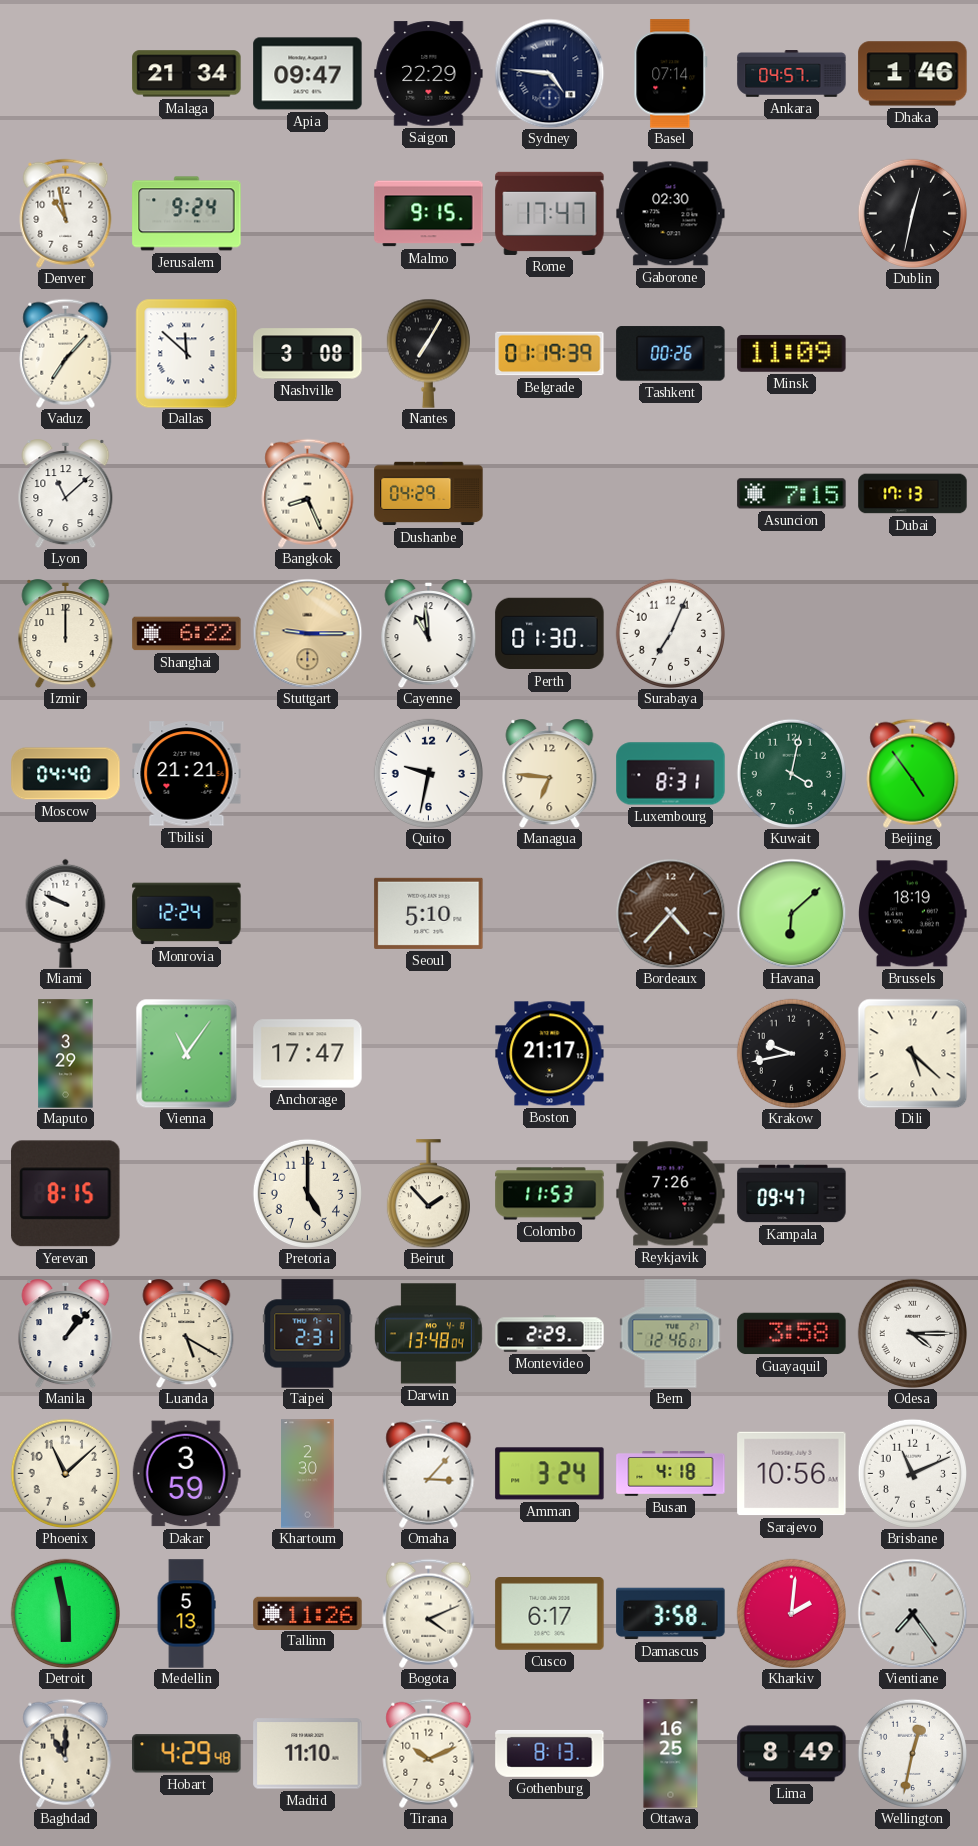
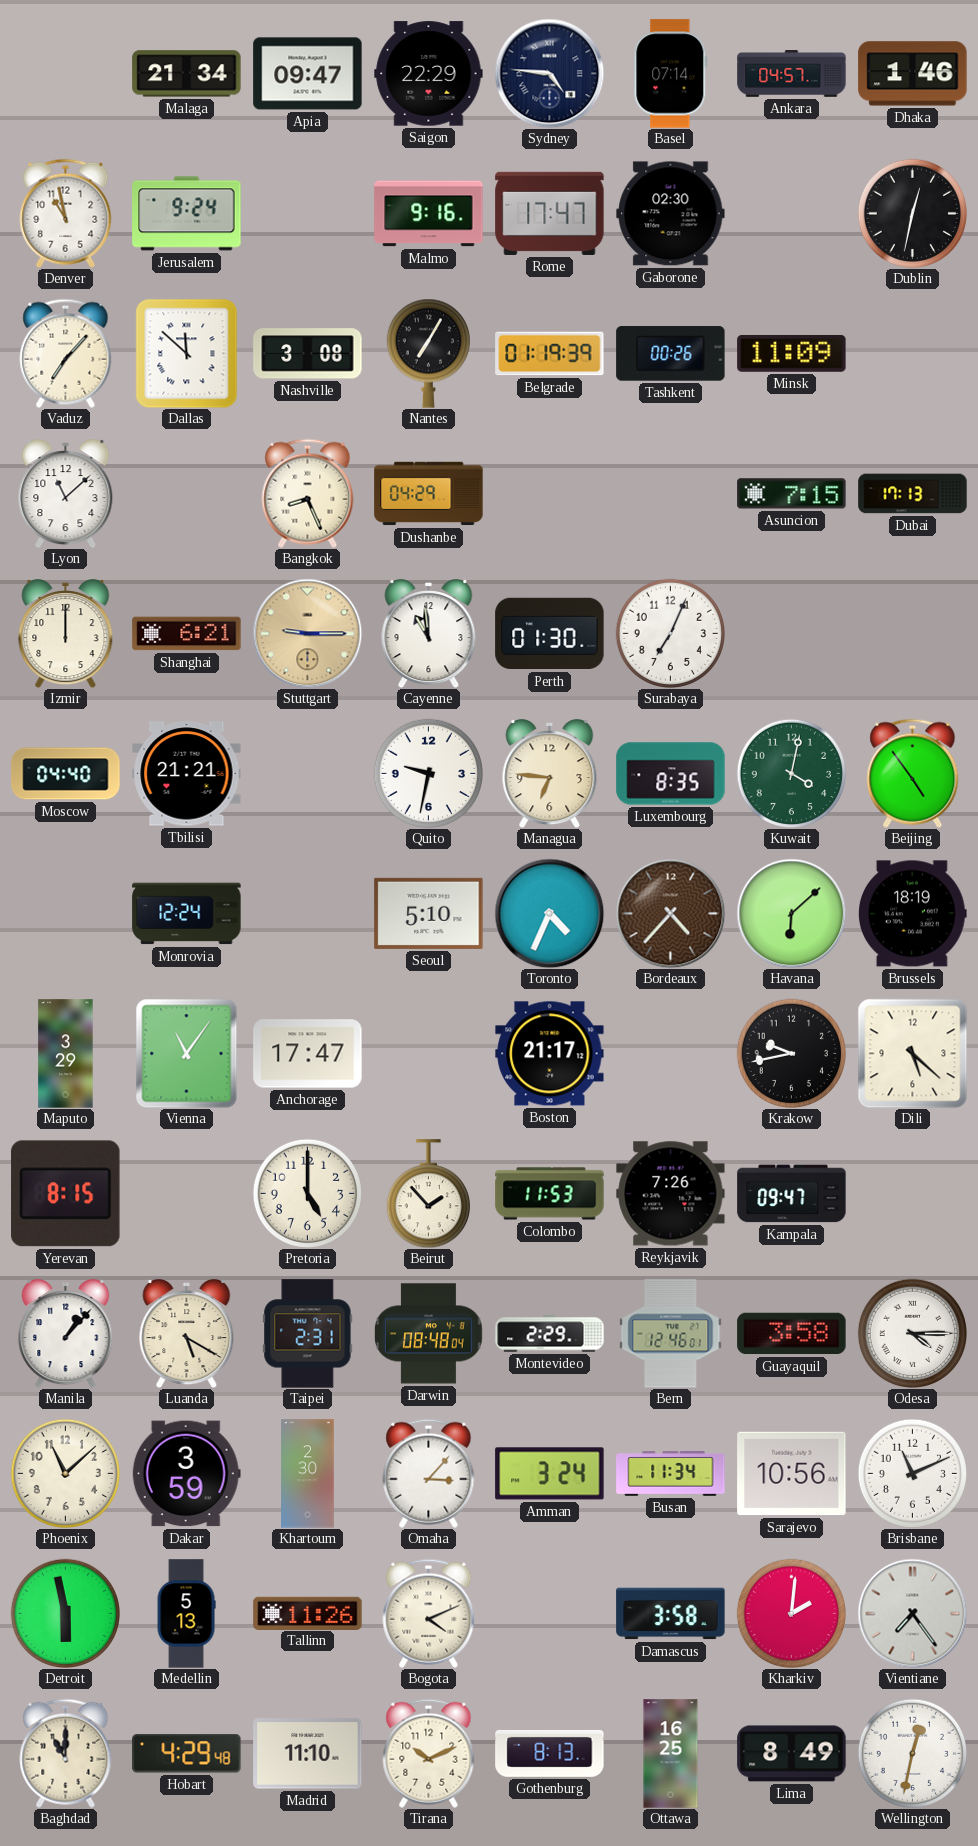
Malmo: 9:15 -> 9:16
Shanghai: 6:22 -> 6:21
Luxembourg: 8:31 -> 8:35
Miami: 9:49 -> none
Toronto: none -> 4:34
Darwin: 13:48 -> 08:48
Busan: 4:18 -> 11:34
Cusco: 6:17 -> none
